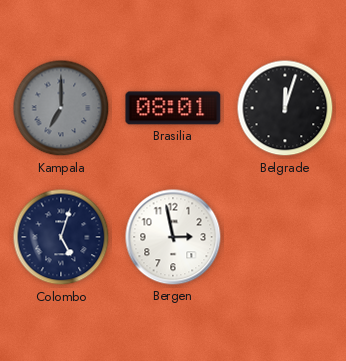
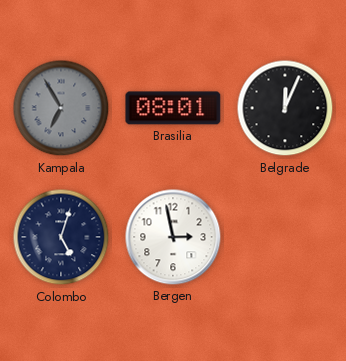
Kampala: 7:00 -> 6:55
Belgrade: 12:03 -> 12:04
